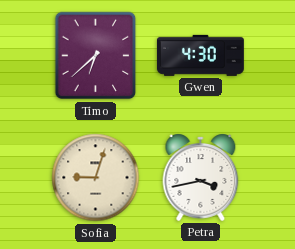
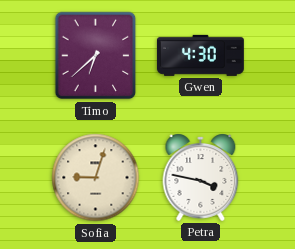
Petra: 3:43 -> 3:47
